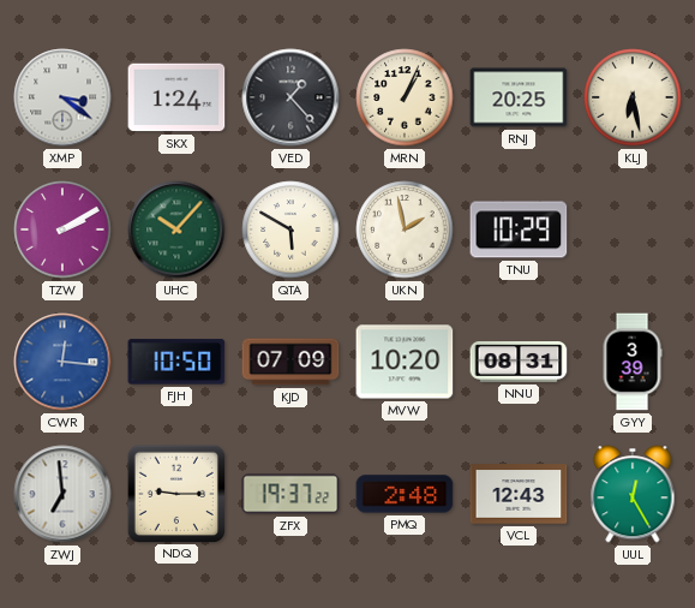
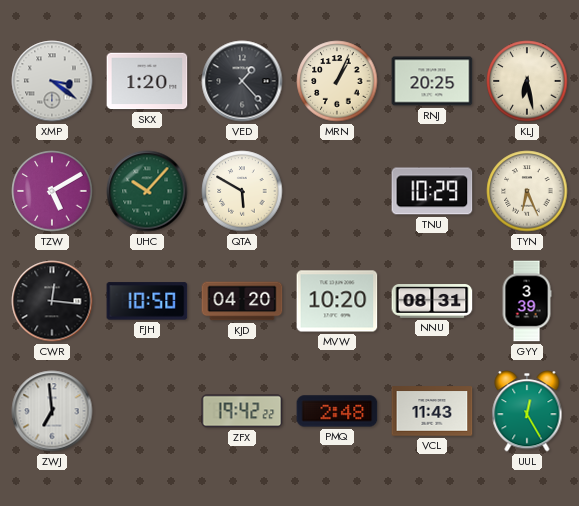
SKX: 1:24 -> 1:20
TZW: 2:10 -> 5:10
UKN: 1:58 -> none
TYN: none -> 6:26
CWR dial: blue -> black
KJD: 07:09 -> 04:20
NDQ: 9:15 -> none
ZFX: 19:37 -> 19:42
VCL: 12:43 -> 11:43
